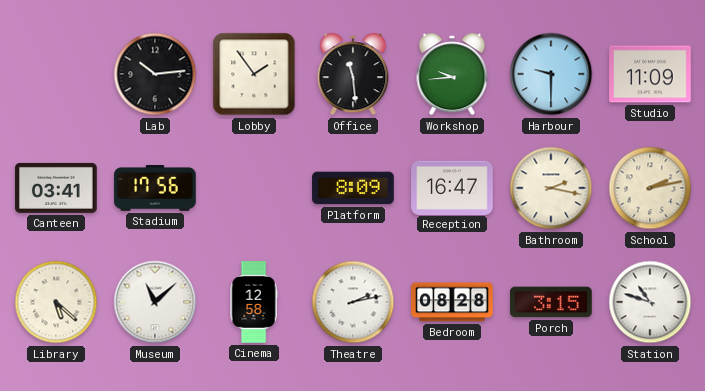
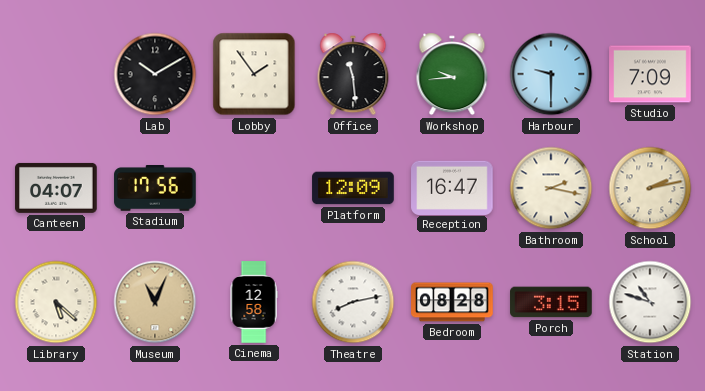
Lab: 10:14 -> 10:10
Studio: 11:09 -> 7:09
Canteen: 03:41 -> 04:07
Platform: 8:09 -> 12:09
Museum: 11:08 -> 11:04
Museum dial: white -> champagne
Theatre: 2:13 -> 8:13
